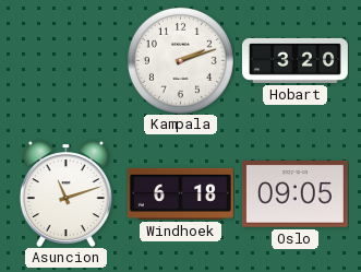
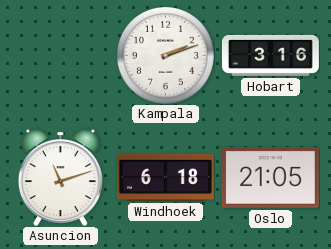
Hobart: 3:20 -> 3:16
Oslo: 09:05 -> 21:05
